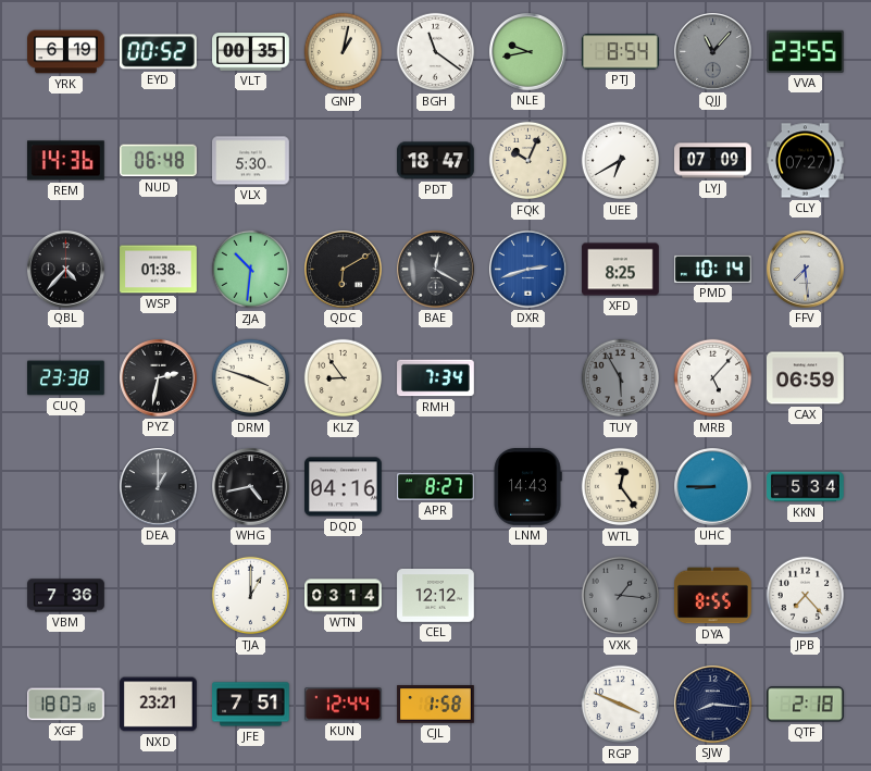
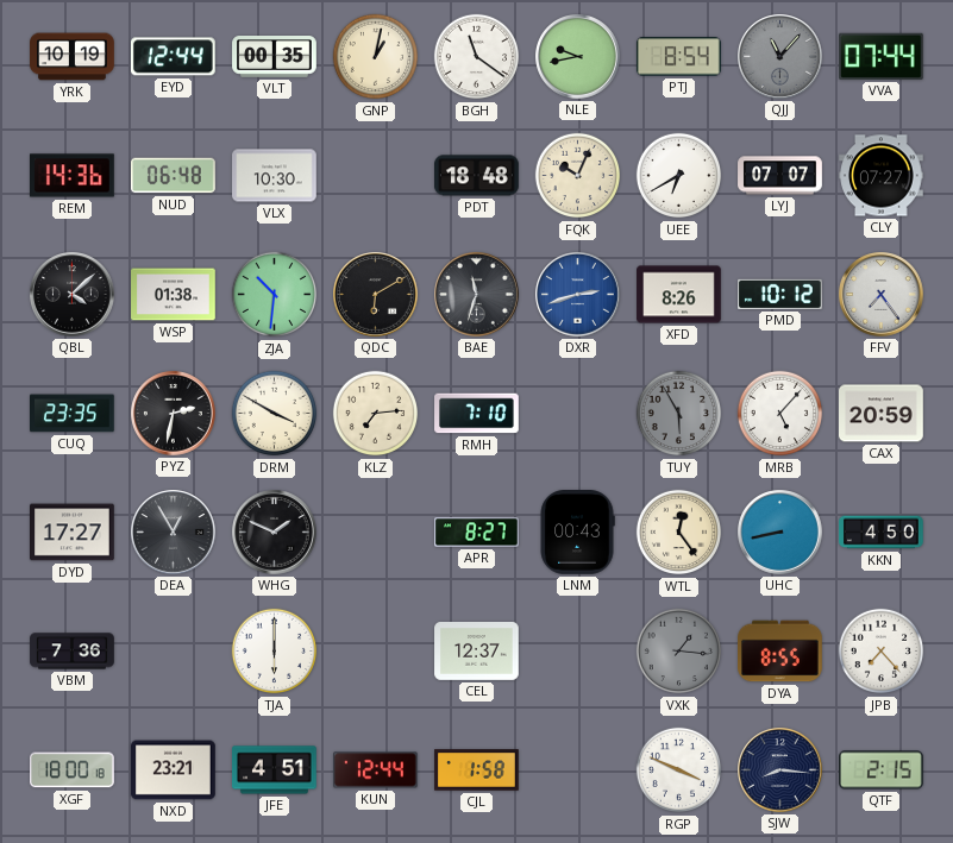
YRK: 6:19 -> 10:19
EYD: 00:52 -> 12:44
VVA: 23:55 -> 07:44
VLX: 5:30 -> 10:30
PDT: 18:47 -> 18:48
LYJ: 07:09 -> 07:07
QBL: 4:37 -> 4:08
BAE: 12:20 -> 11:33
XFD: 8:25 -> 8:26
PMD: 10:14 -> 10:12
FFV: 7:29 -> 7:24
CUQ: 23:38 -> 23:35
DRM: 3:48 -> 3:50
KLZ: 8:54 -> 7:14
RMH: 7:34 -> 7:10
CAX: 06:59 -> 20:59
DYD: none -> 17:27
DEA: 1:00 -> 12:55
WHG: 4:43 -> 1:49
DQD: 04:16 -> none
LNM: 14:43 -> 00:43
UHC: 8:45 -> 8:43
KKN: 5:34 -> 4:50
TJA: 1:00 -> 6:00
WTN: 03:14 -> none
CEL: 12:12 -> 12:37
XGF: 18:03 -> 18:00
JFE: 7:51 -> 4:51
QTF: 2:18 -> 2:15
